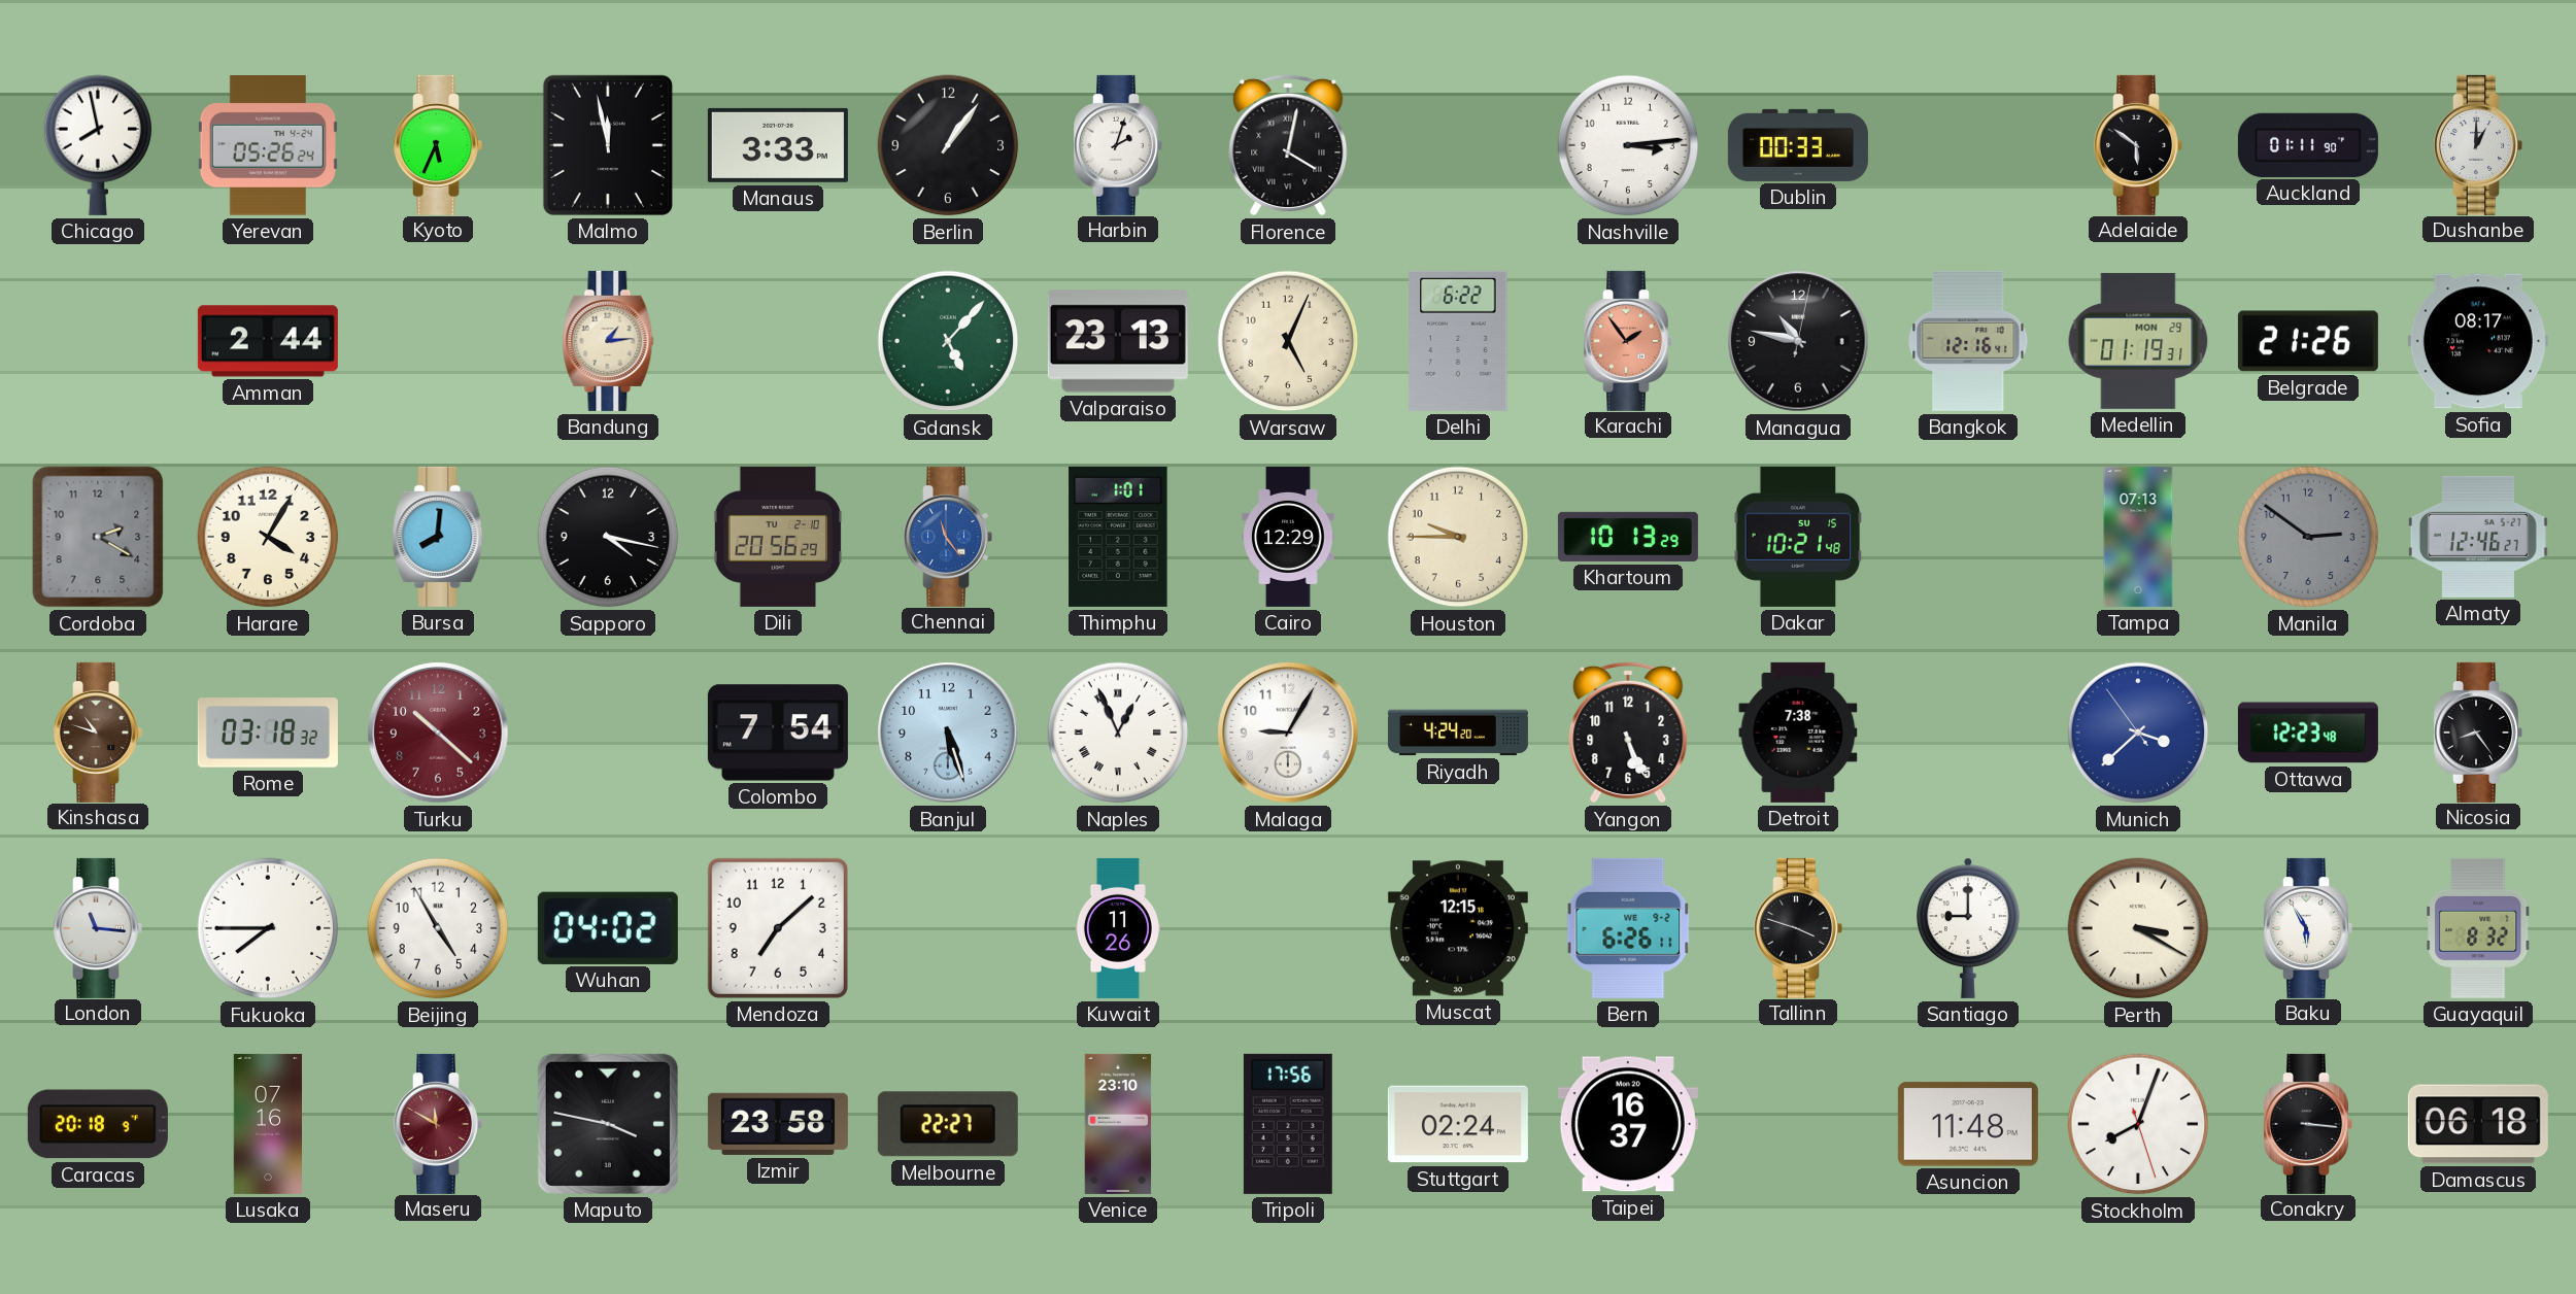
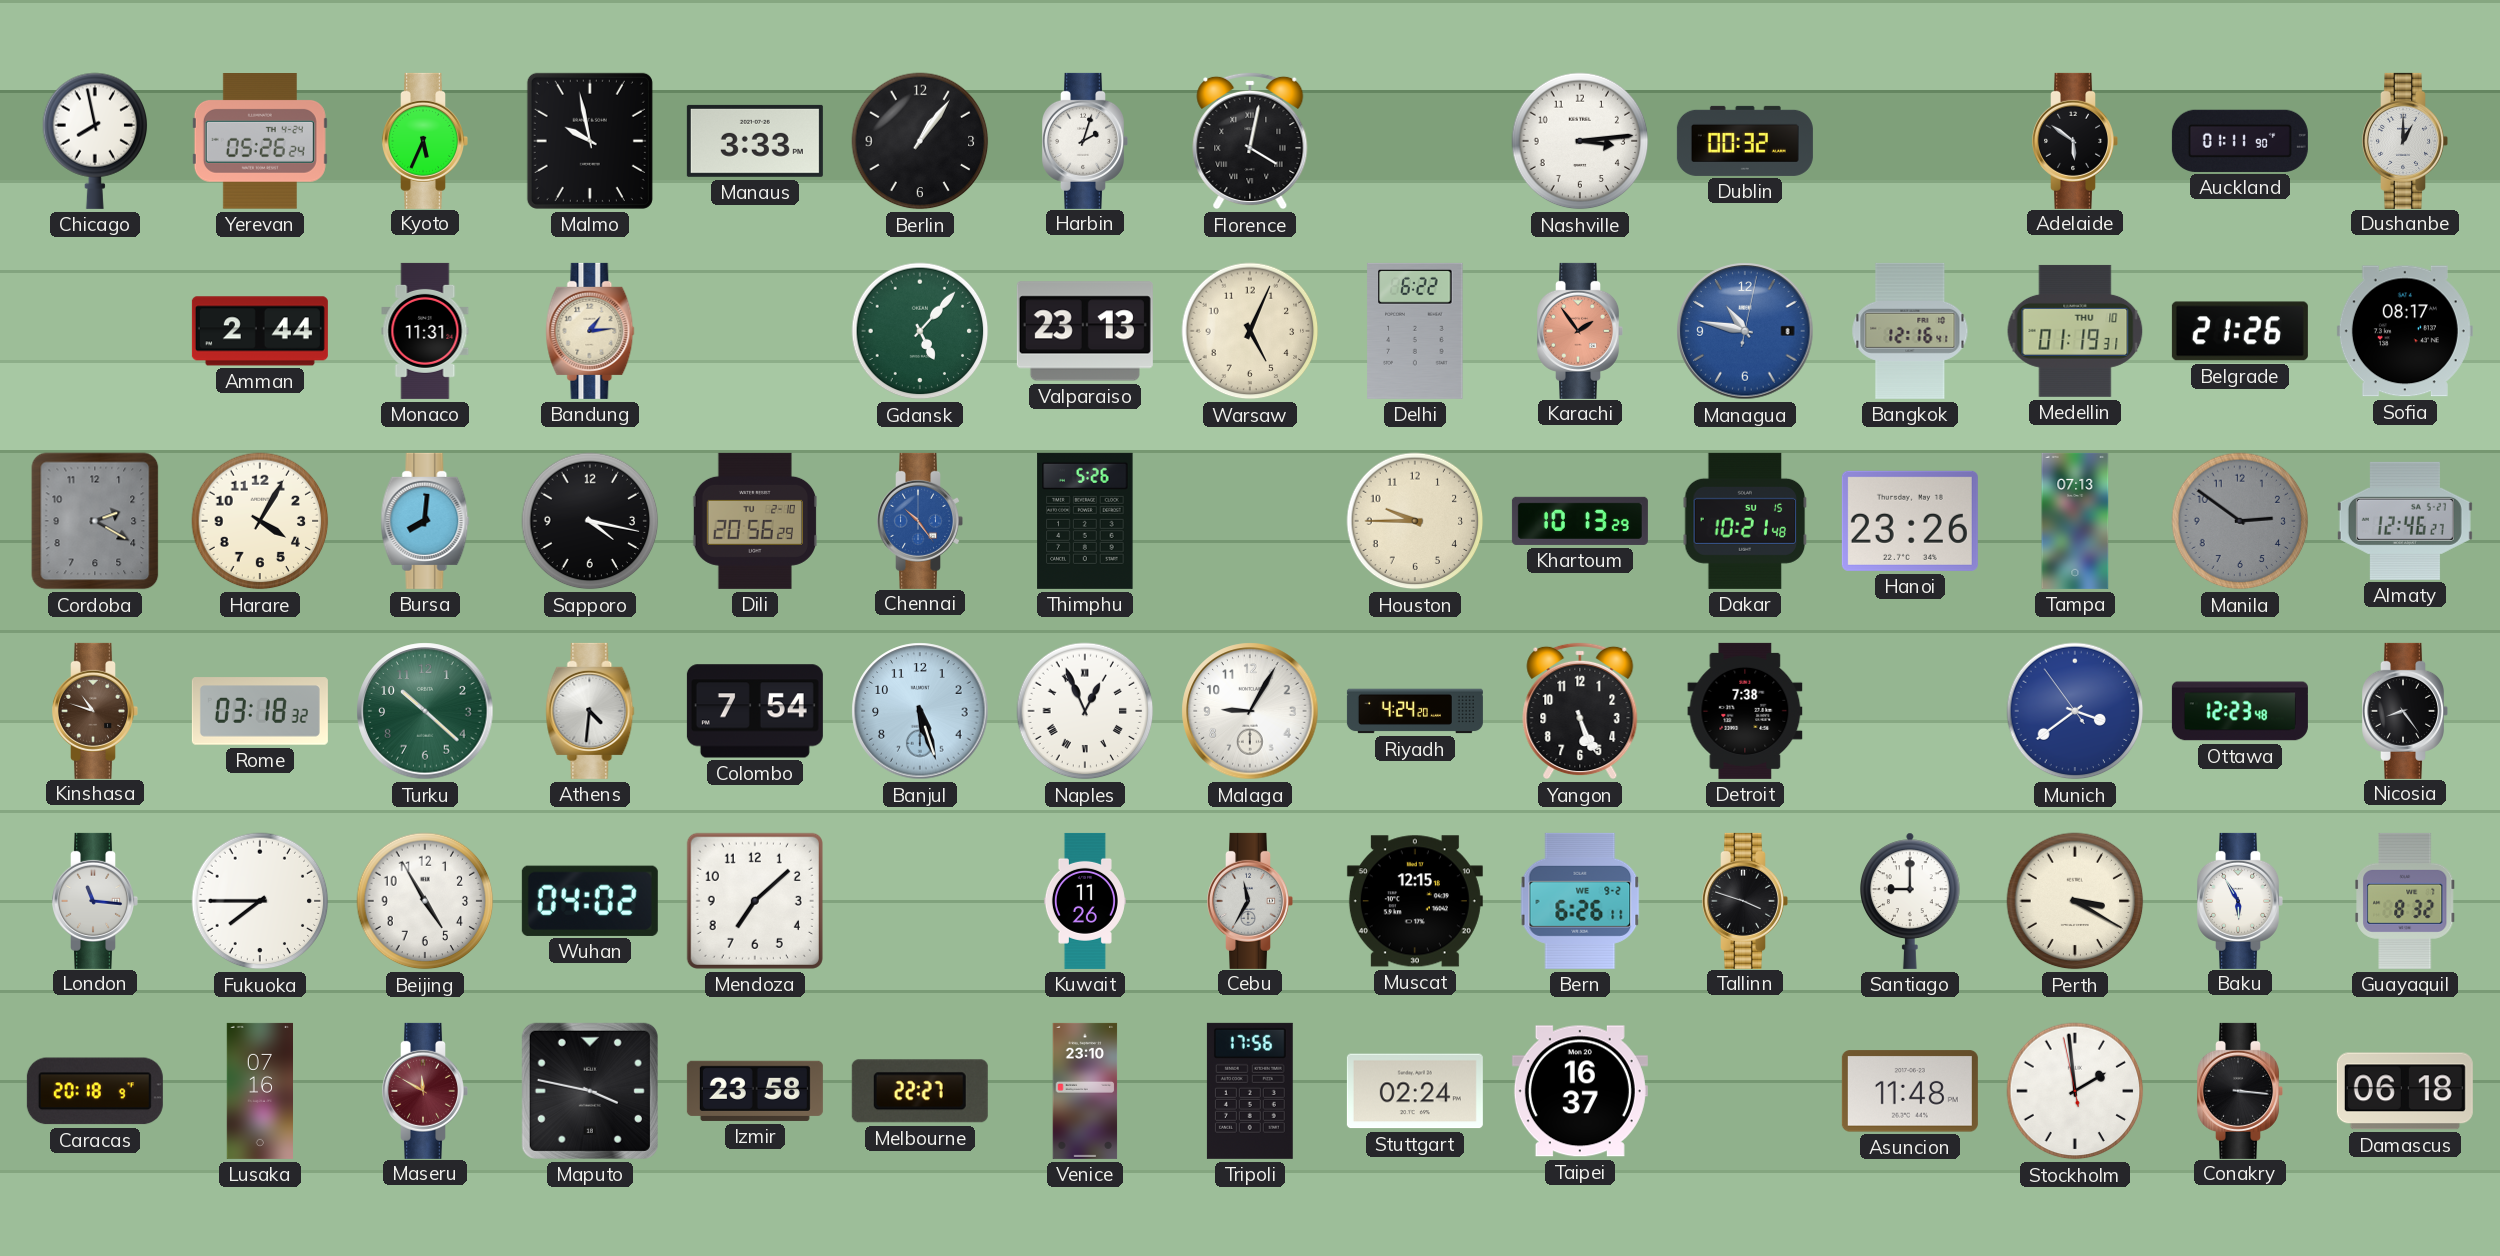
Malmo: 11:58 -> 9:58
Dublin: 00:33 -> 00:32
Monaco: none -> 11:31
Managua dial: black -> blue
Medellin date: MON 29 -> THU 10
Chennai: 11:24 -> 10:24
Thimphu: 1:01 -> 5:26
Cairo: 12:29 -> none
Hanoi: none -> 23:26
Turku dial: burgundy -> green
Athens: none -> 4:31
Munich: 3:37 -> 3:38
Cebu: none -> 11:35
Stockholm: 8:03 -> 1:58
